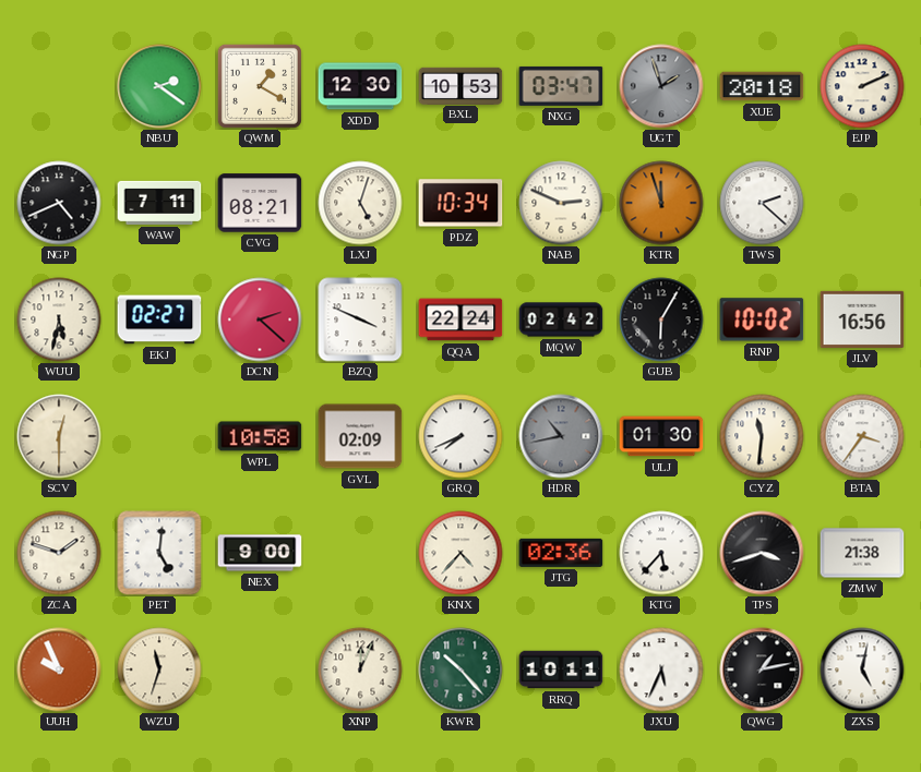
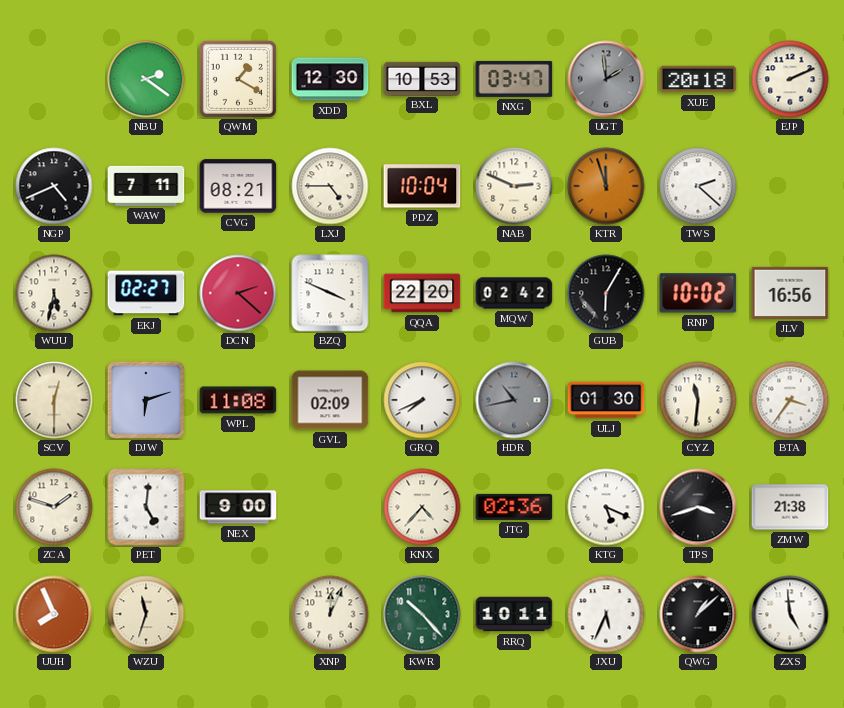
UGT: 1:57 -> 1:59
LXJ: 5:03 -> 4:45
PDZ: 10:34 -> 10:04
QQA: 22:24 -> 22:20
DJW: none -> 6:12
WPL: 10:58 -> 11:08
KTG: 5:37 -> 5:19
UUH: 9:56 -> 7:56
QWG: 1:13 -> 1:08
ZXS: 5:02 -> 4:59
